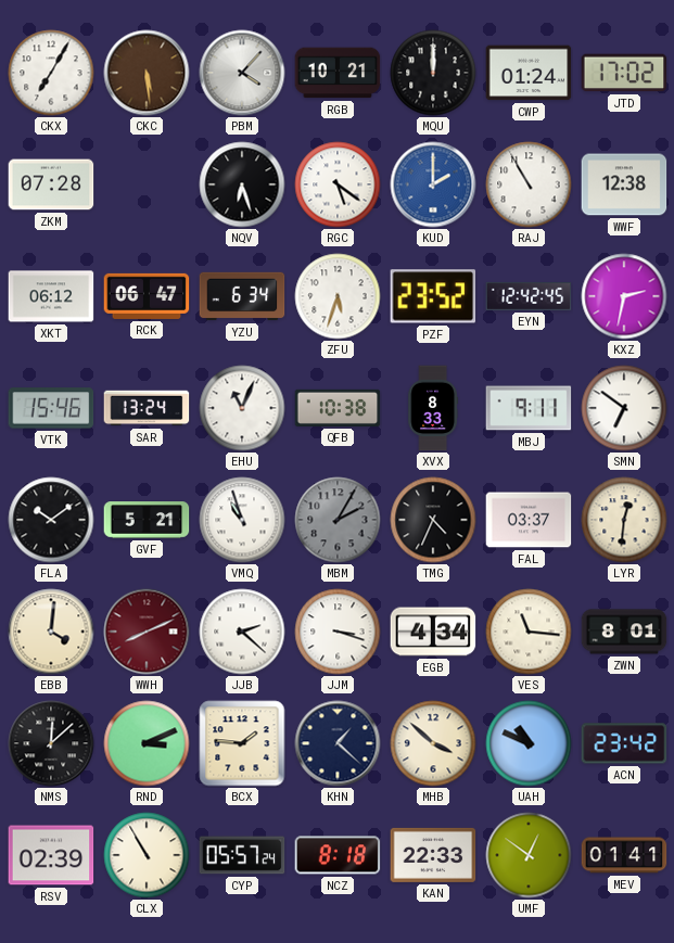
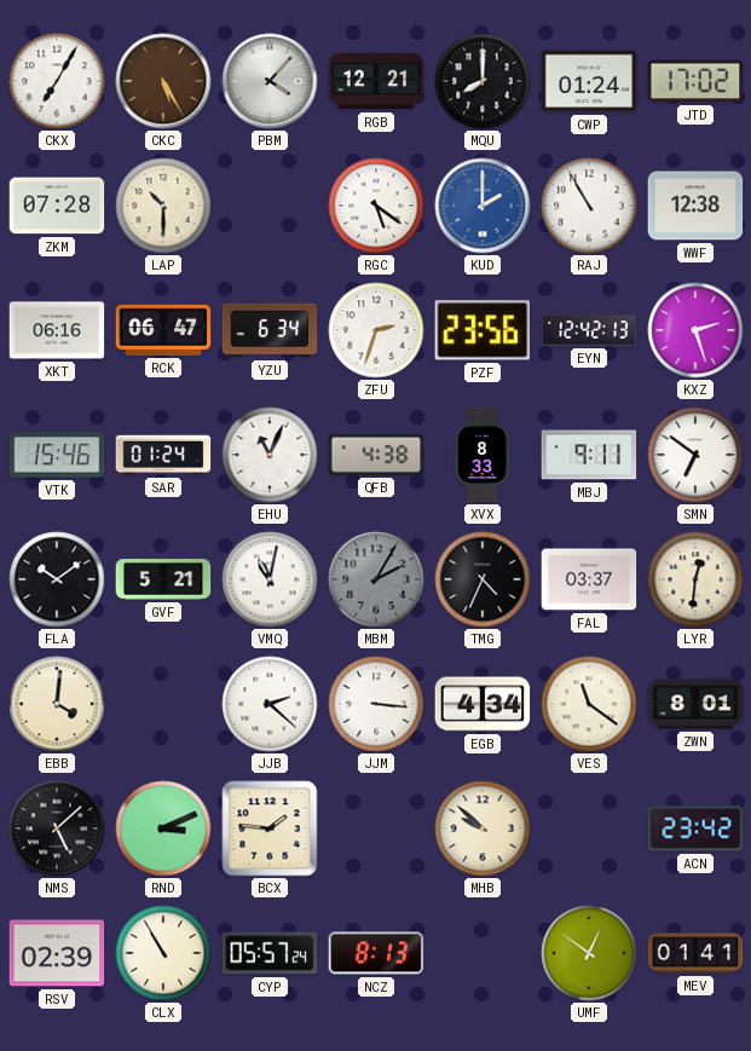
CKC: 5:29 -> 5:25
RGB: 10:21 -> 12:21
MQU: 12:00 -> 8:00
LAP: none -> 10:30
NQV: 6:27 -> none
XKT: 06:12 -> 06:16
ZFU: 5:33 -> 2:33
PZF: 23:52 -> 23:56
EYN: 12:42:45 -> 12:42:13
KXZ: 2:32 -> 2:27
SAR: 13:24 -> 01:24
QFB: 10:38 -> 4:38
VMQ: 10:57 -> 11:02
WWH: 8:11 -> none
JJM: 3:18 -> 3:16
VES: 11:16 -> 11:21
NMS: 12:08 -> 5:08
KHN: 1:22 -> none
MHB: 3:52 -> 9:52
UAH: 10:49 -> none
NCZ: 8:18 -> 8:13
KAN: 22:33 -> none
